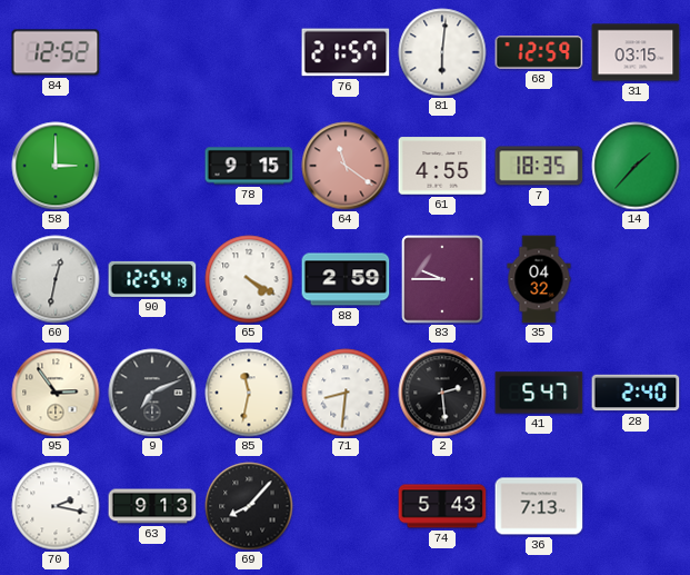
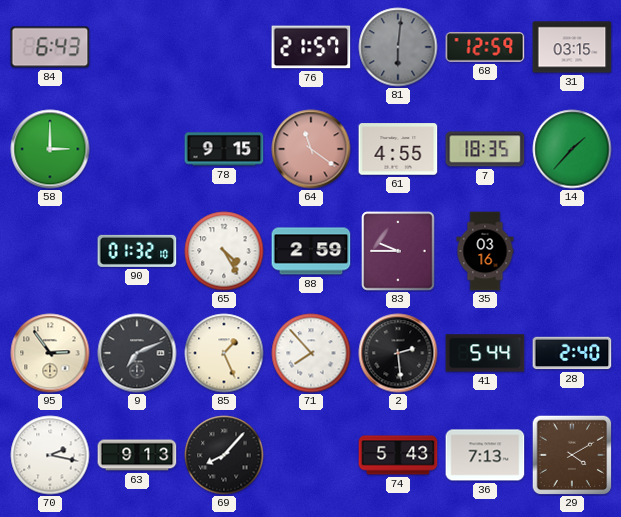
84: 12:52 -> 6:43
81 dial: white -> grey
60: 12:32 -> none
90: 12:54 -> 01:32
65: 4:20 -> 4:25
35: 04:32 -> 03:16
85: 11:32 -> 1:26
71: 8:31 -> 7:53
41: 5:47 -> 5:44
29: none -> 4:10
